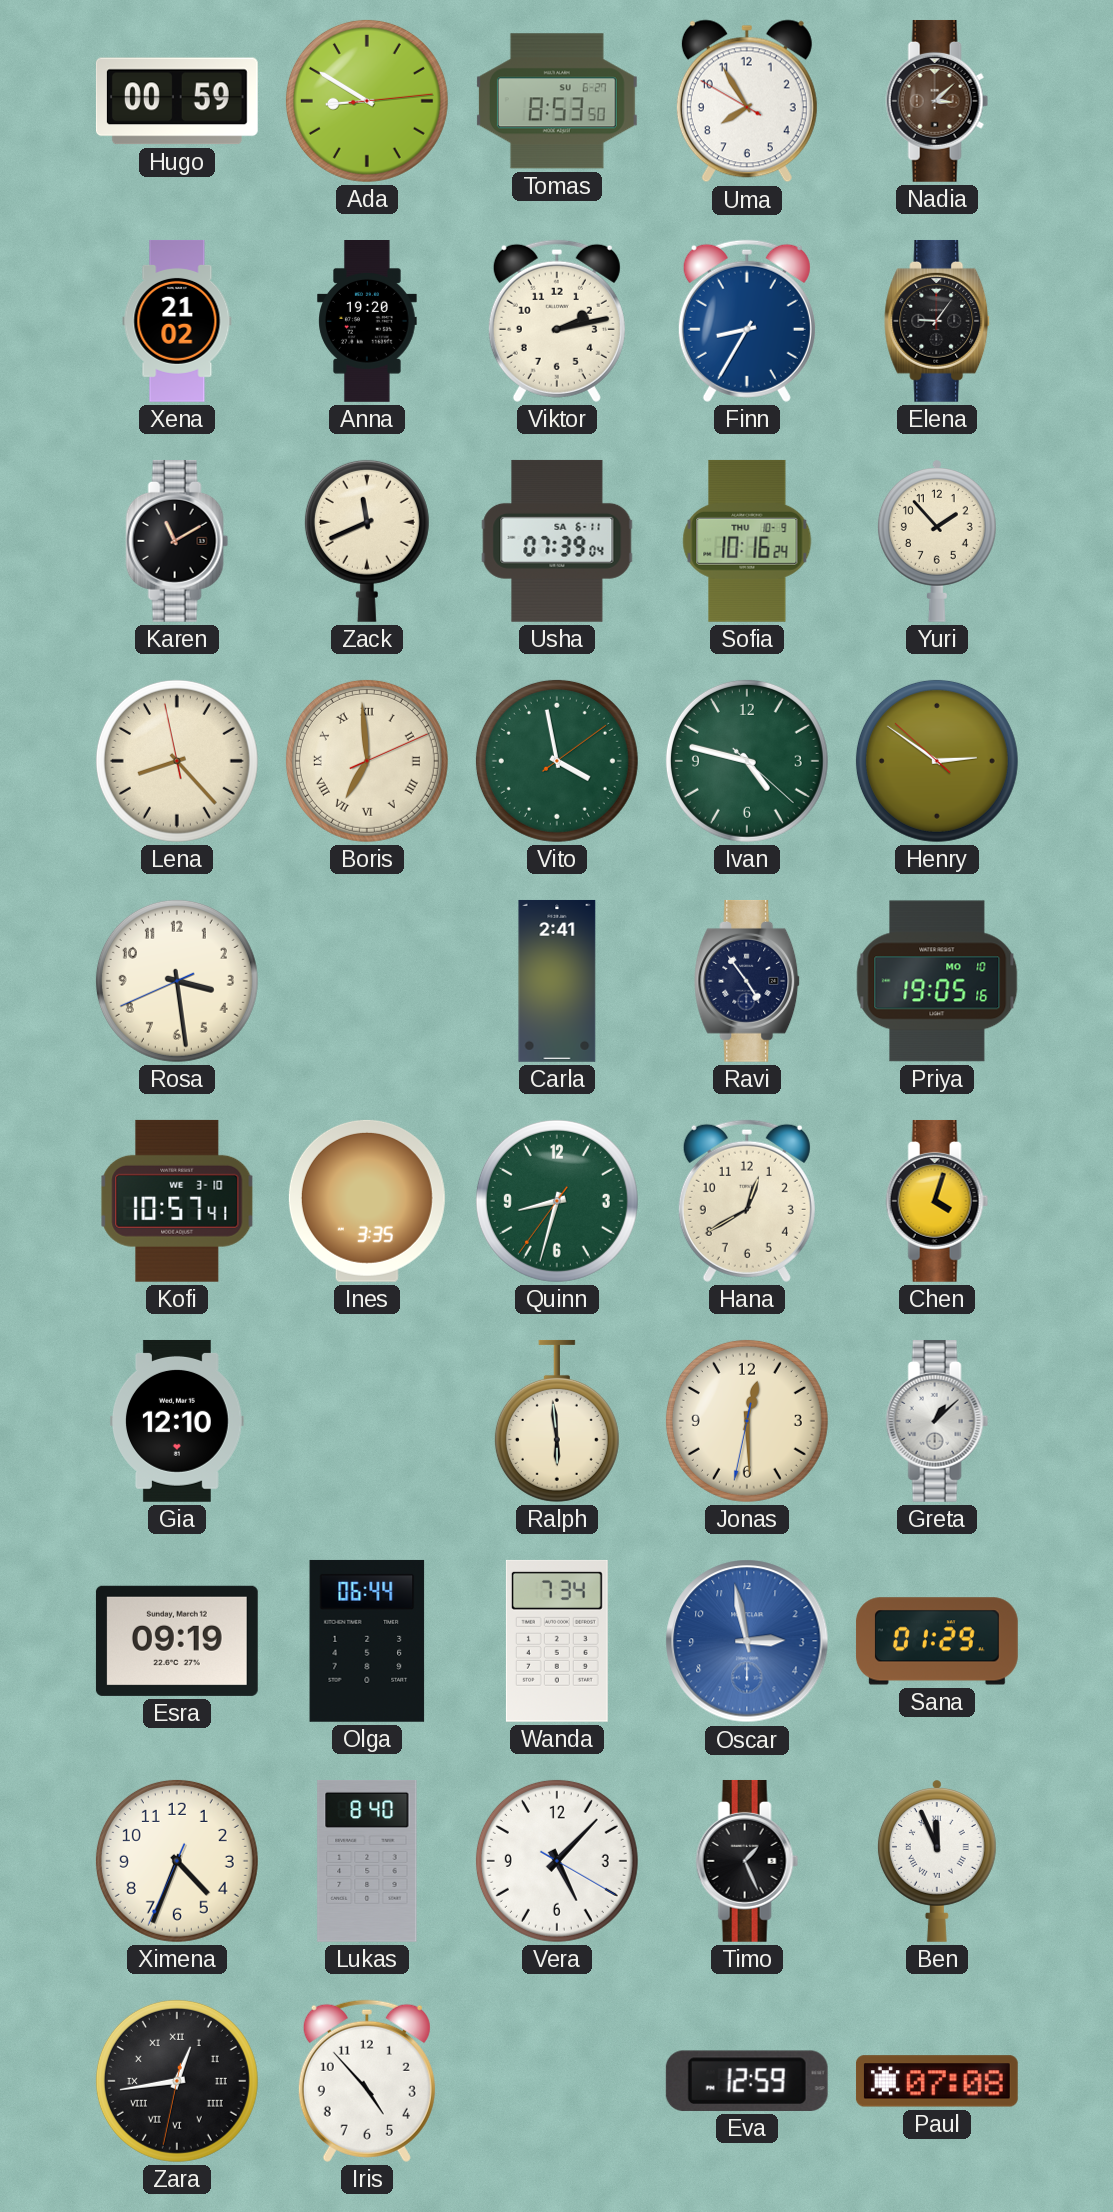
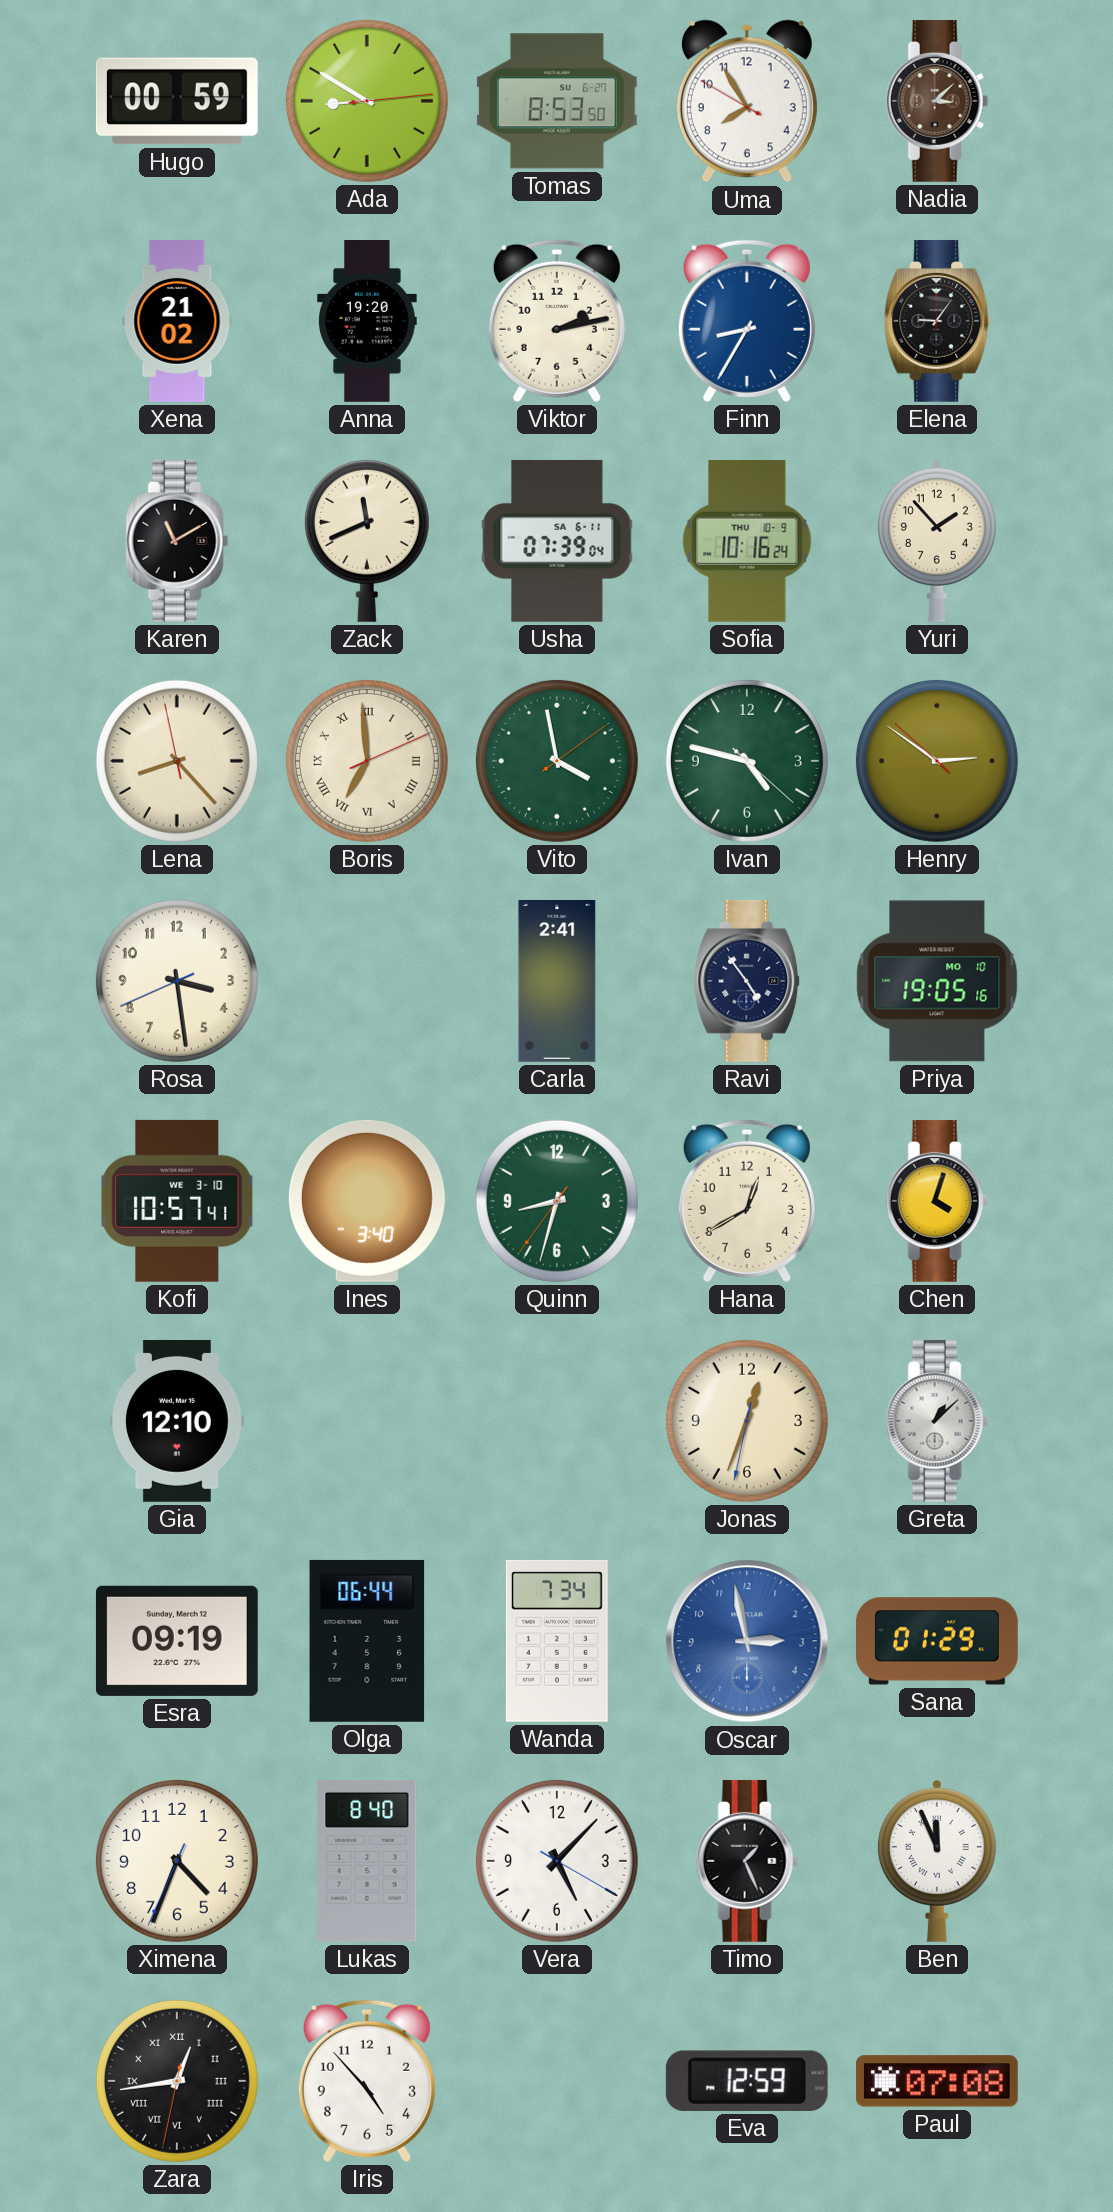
Ines: 3:35 -> 3:40
Ralph: 5:59 -> none
Jonas: 12:29 -> 12:33
